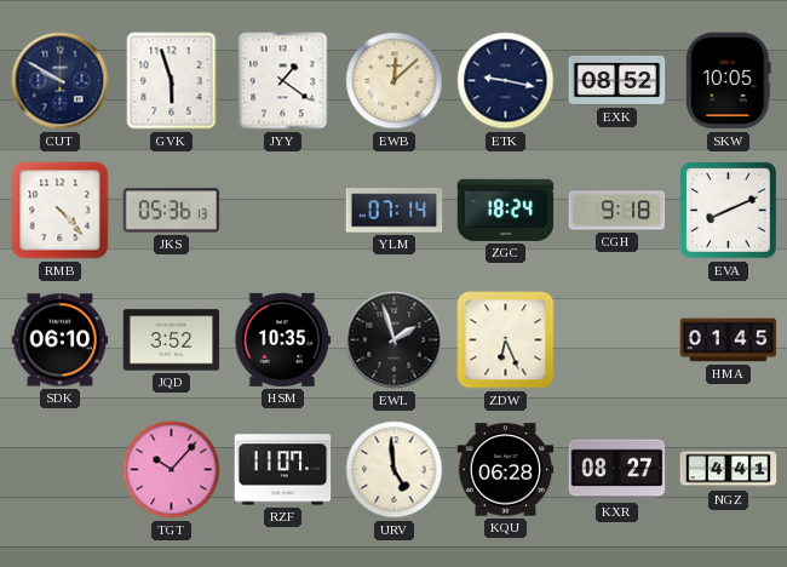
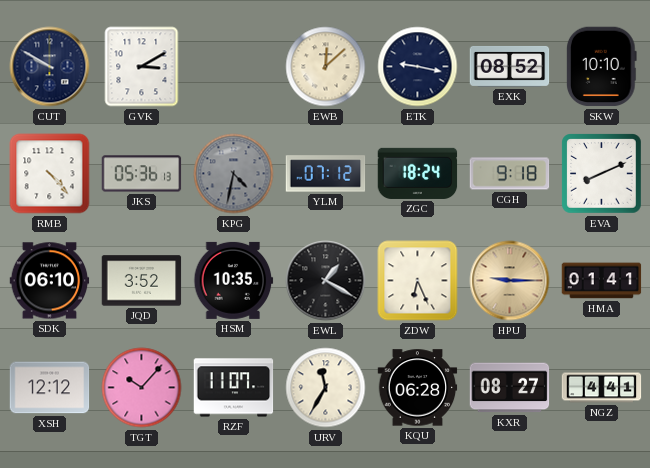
GVK: 5:57 -> 3:10
JYY: 1:21 -> none
SKW: 10:05 -> 10:10
KPG: none -> 4:32
YLM: 07:14 -> 07:12
EWL: 1:57 -> 1:20
HPU: none -> 9:15
HMA: 01:45 -> 01:41
XSH: none -> 12:12
URV: 4:59 -> 11:35
